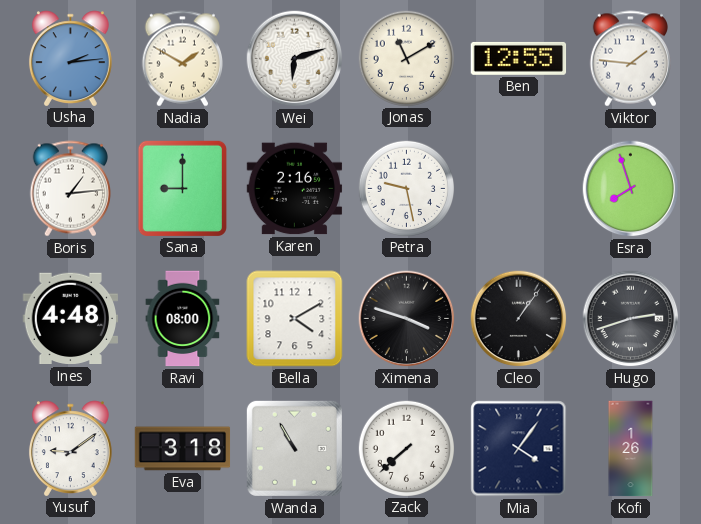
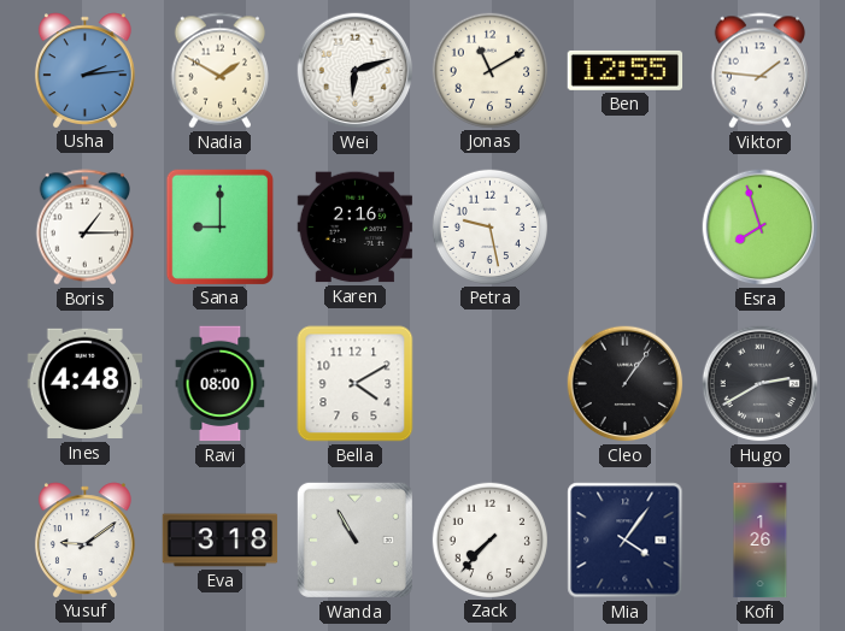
Boris: 1:14 -> 1:15
Ximena: 3:48 -> none
Hugo: 2:42 -> 2:40
Zack: 7:38 -> 7:37
